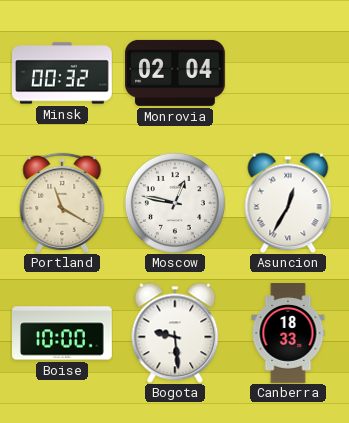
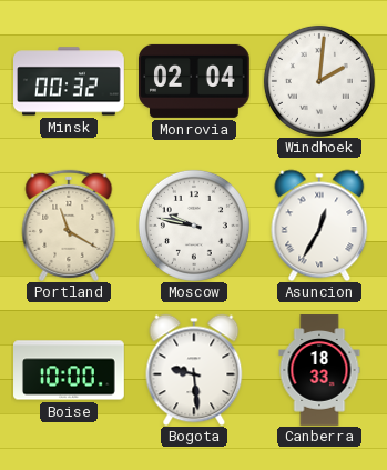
Windhoek: none -> 2:01
Moscow: 12:47 -> 9:47
